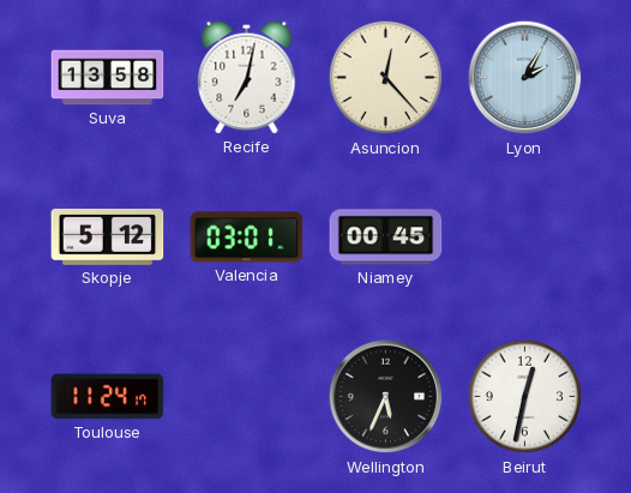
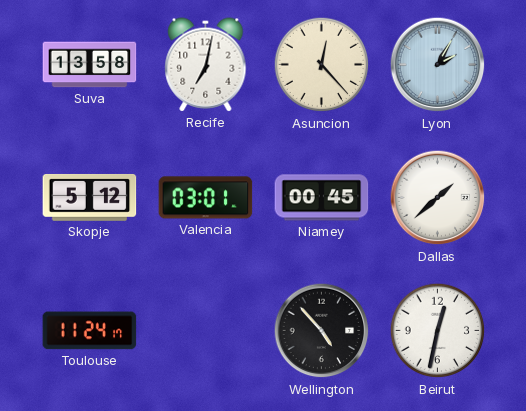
Dallas: none -> 1:38
Wellington: 5:34 -> 4:53
